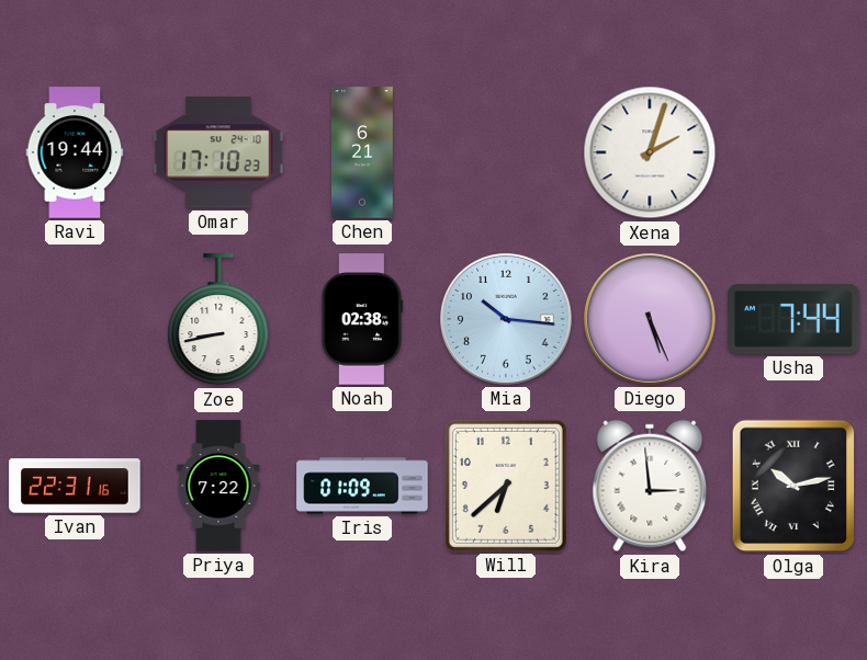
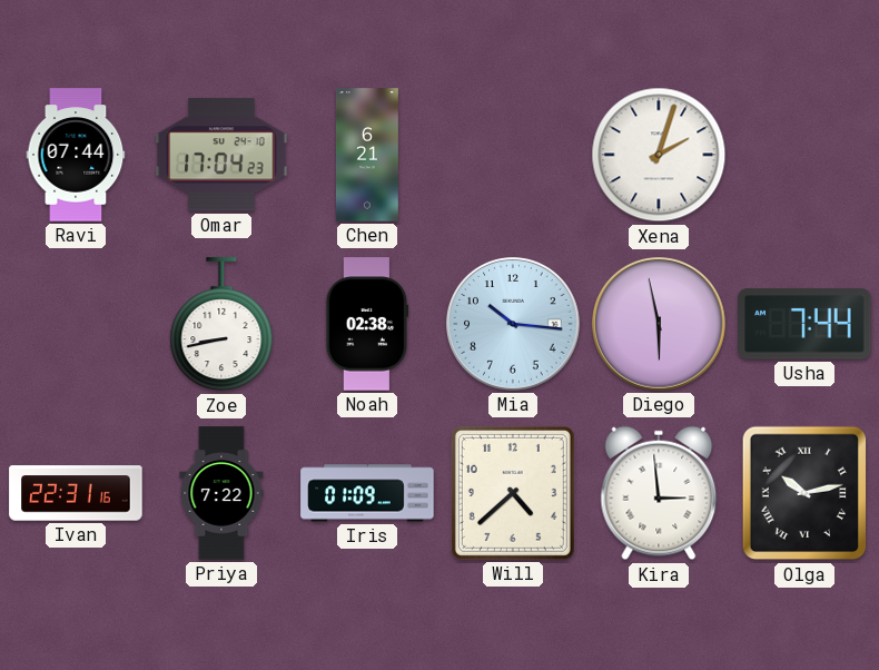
Ravi: 19:44 -> 07:44
Omar: 17:10 -> 17:04
Diego: 5:26 -> 5:58
Will: 6:38 -> 4:38
